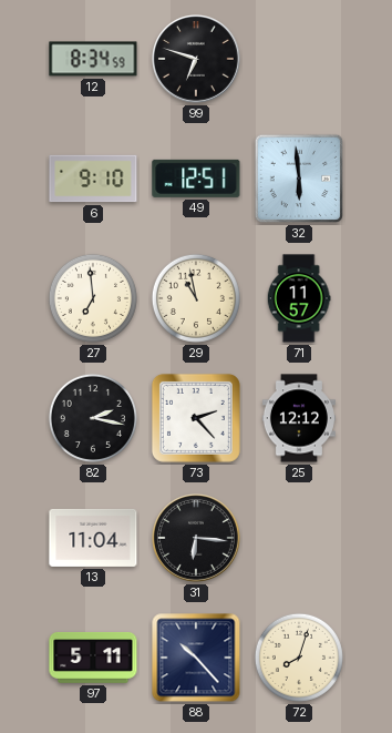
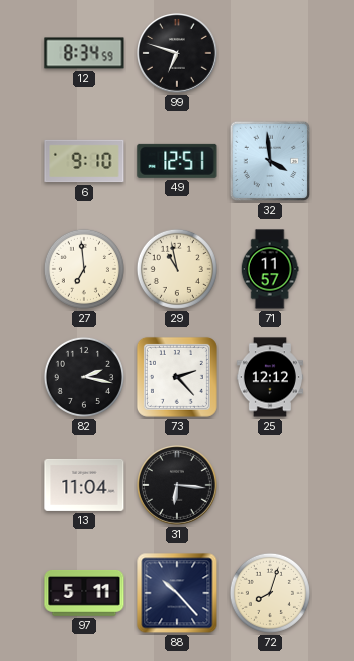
32: 5:59 -> 3:59
